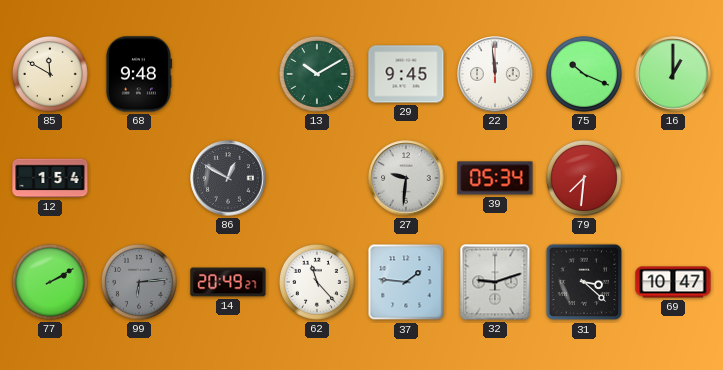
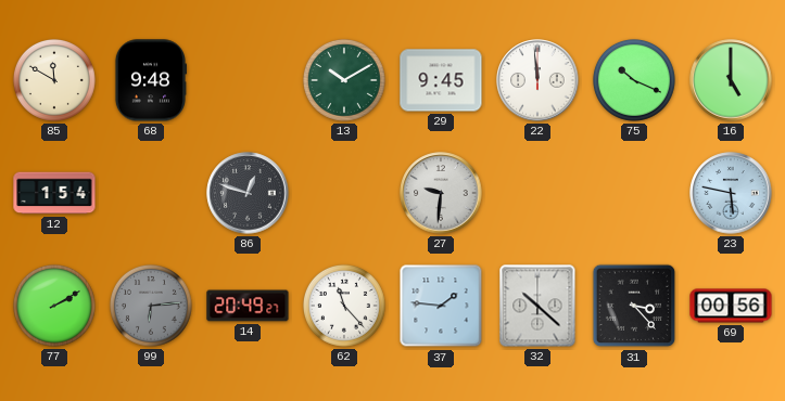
16: 1:00 -> 5:00
86: 12:50 -> 12:48
39: 05:34 -> none
79: 7:31 -> none
23: none -> 5:47
32: 9:12 -> 10:22
31: 3:22 -> 3:23
69: 10:47 -> 00:56
